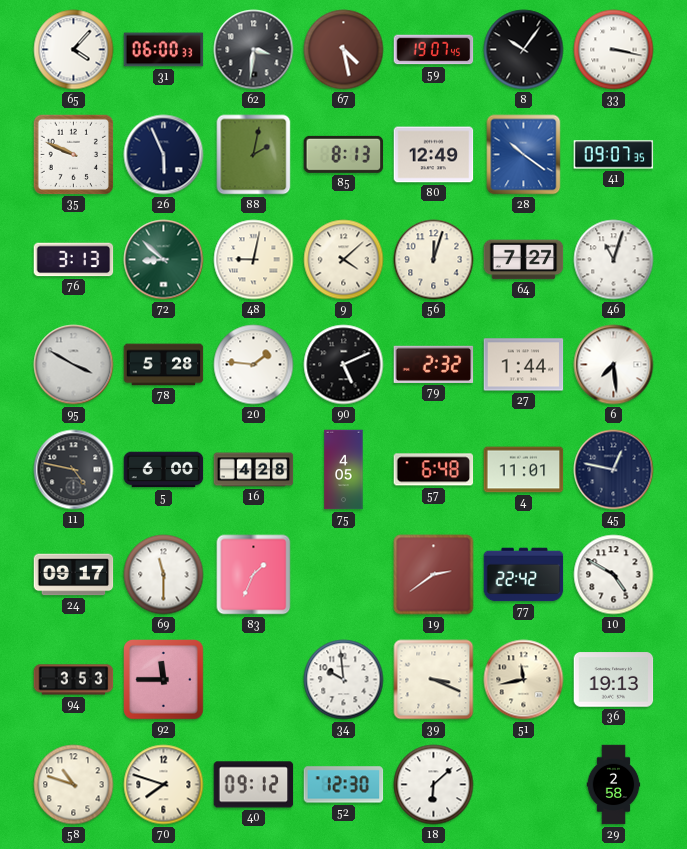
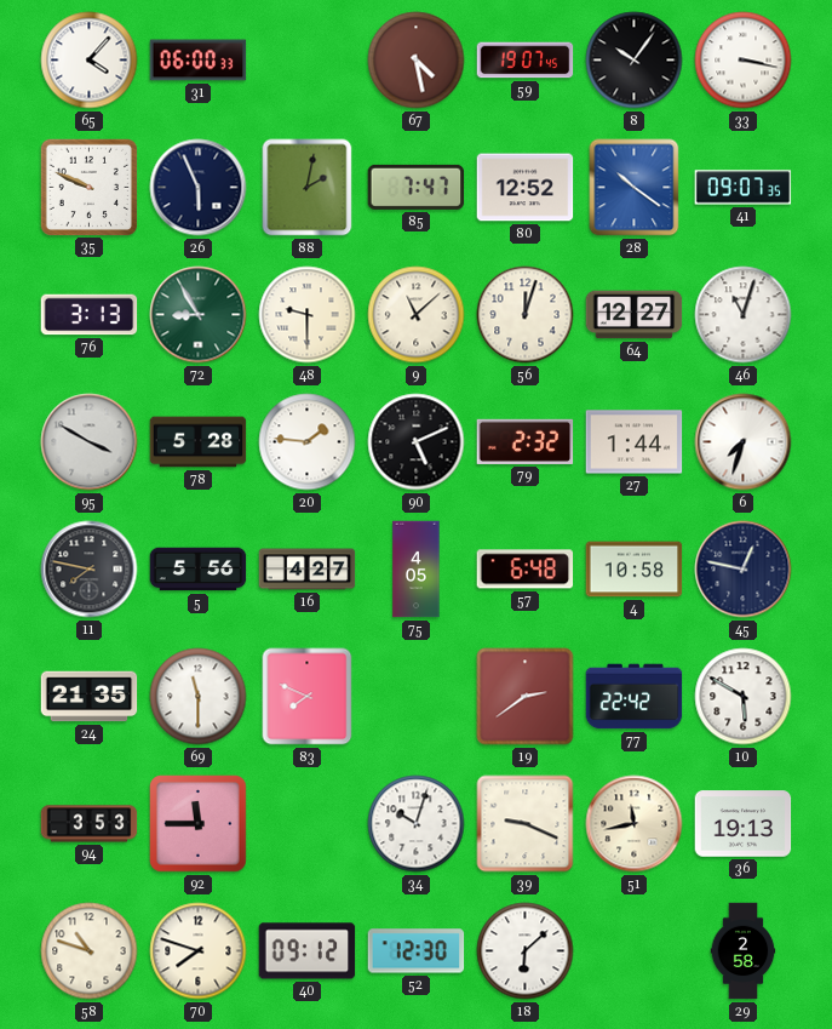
62: 3:31 -> none
85: 8:13 -> 7:47
80: 12:49 -> 12:52
72: 8:52 -> 8:55
48: 9:02 -> 9:30
9: 4:08 -> 11:08
64: 7:27 -> 12:27
6: 7:29 -> 7:33
11: 4:47 -> 7:47
5: 6:00 -> 5:56
16: 4:28 -> 4:27
4: 11:01 -> 10:58
24: 09:17 -> 21:35
83: 1:34 -> 7:49
10: 4:50 -> 5:50
34: 9:59 -> 10:03
39: 3:19 -> 9:19
